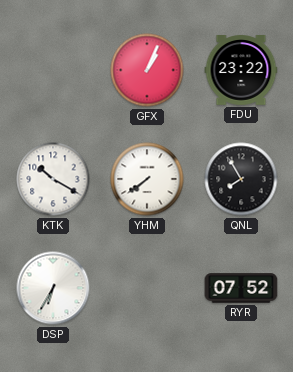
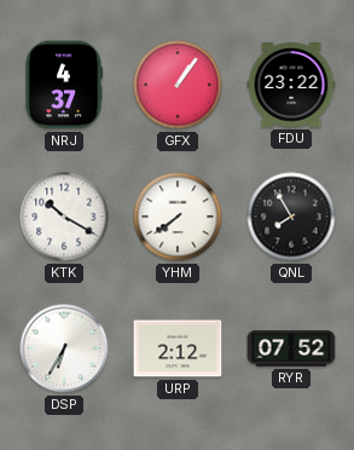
NRJ: none -> 4:37
GFX: 1:04 -> 1:06
URP: none -> 2:12
